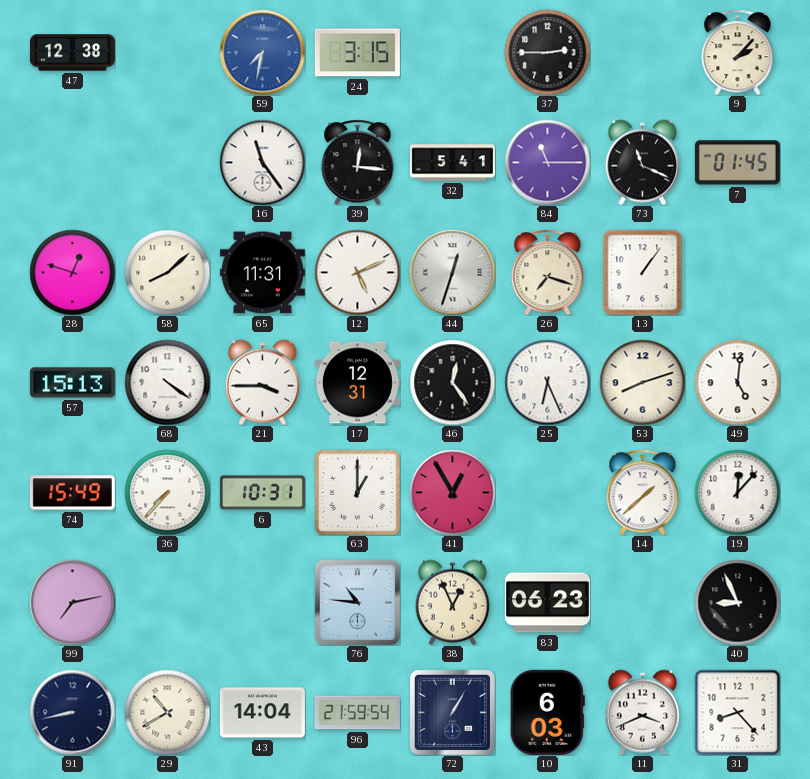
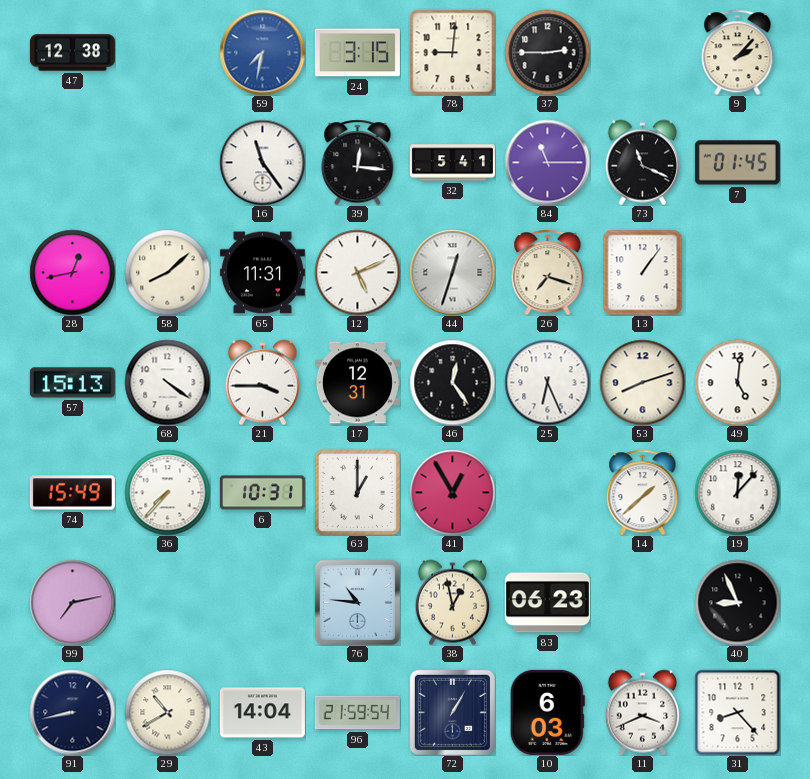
78: none -> 9:01
28: 12:48 -> 12:43
38: 12:56 -> 12:58
